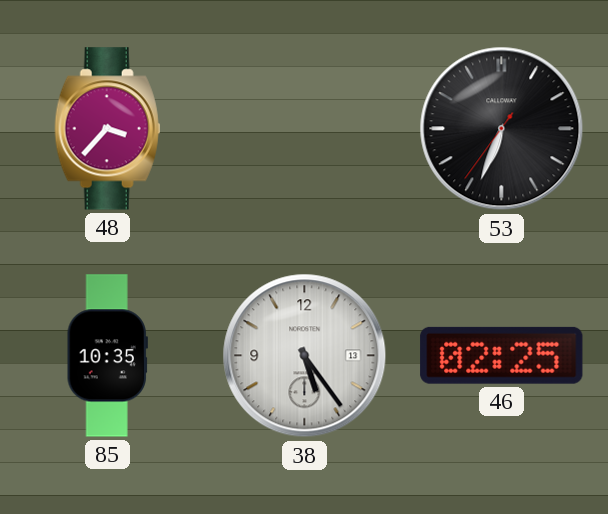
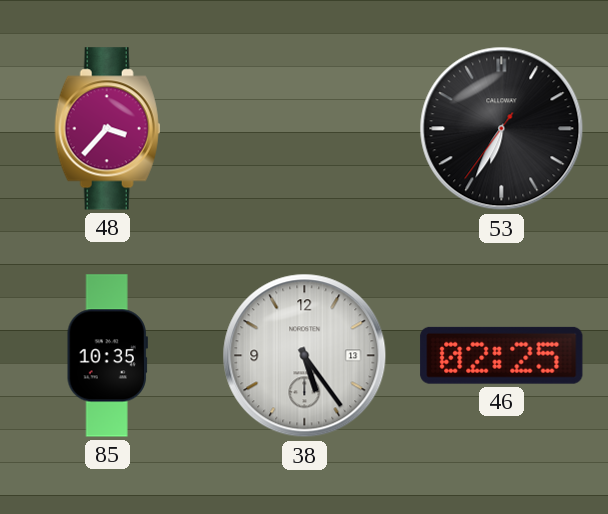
53: 6:33 -> 6:34
